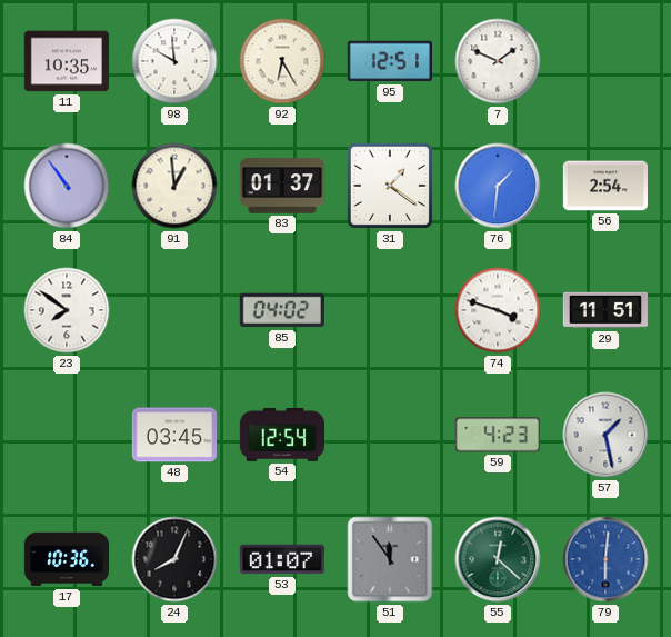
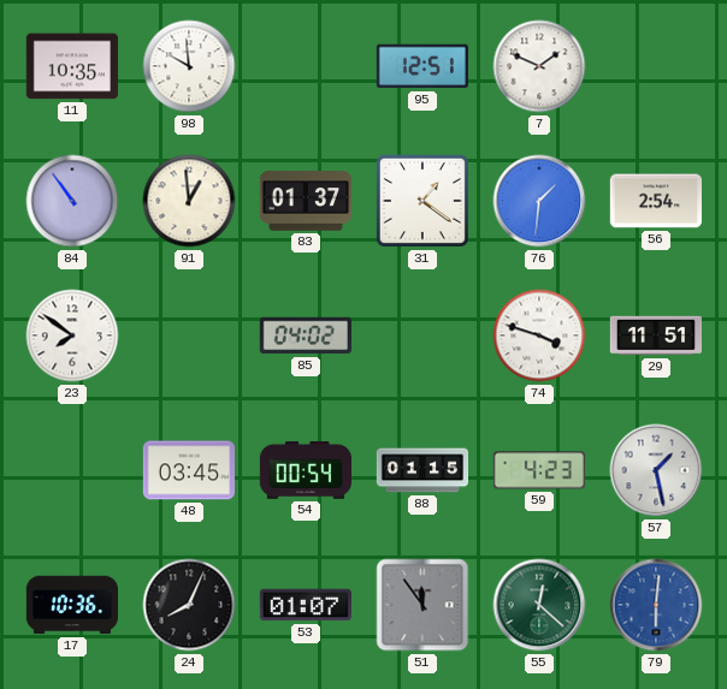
92: 6:25 -> none
54: 12:54 -> 00:54
88: none -> 01:15
